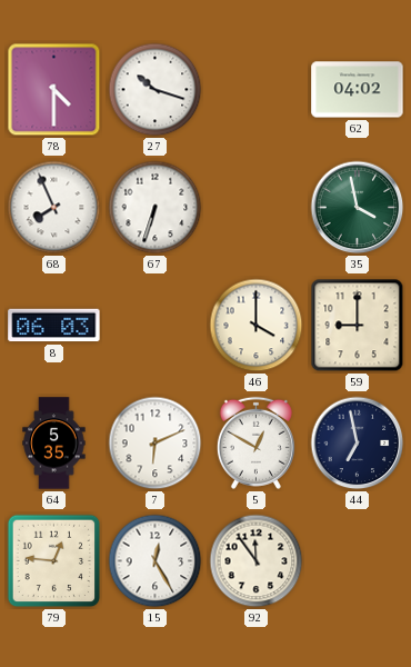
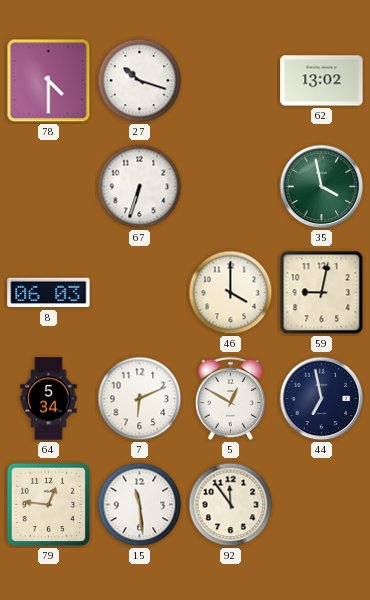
62: 04:02 -> 13:02
68: 7:56 -> none
59: 9:00 -> 9:02
64: 5:35 -> 5:34
15: 12:25 -> 11:29
